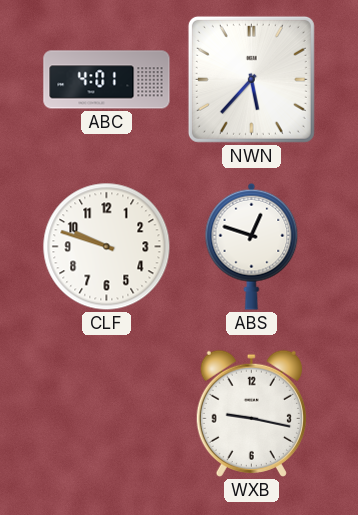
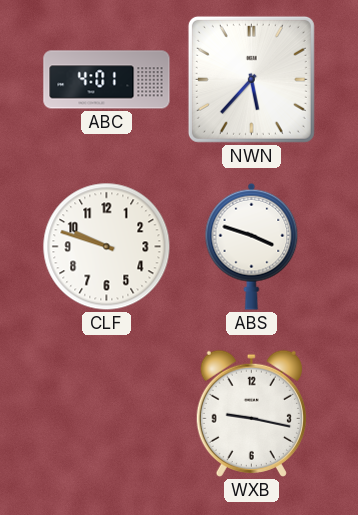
ABS: 12:48 -> 3:48
